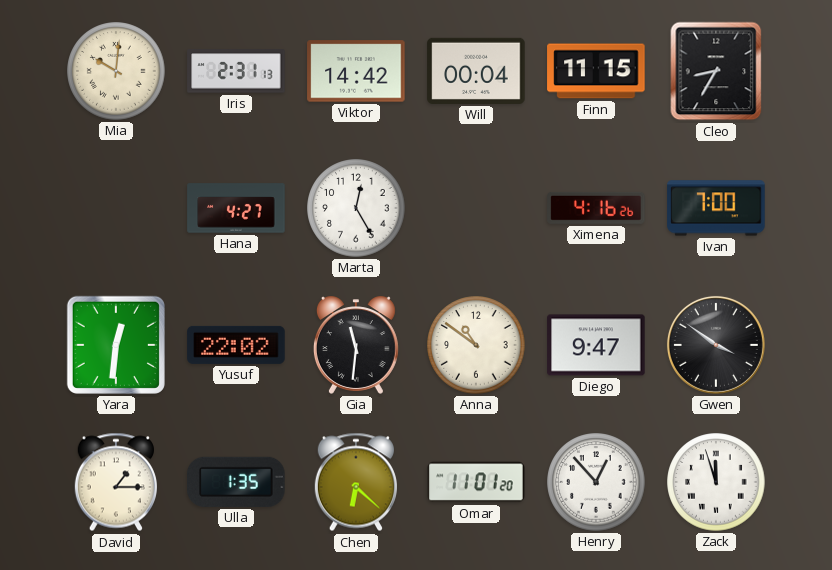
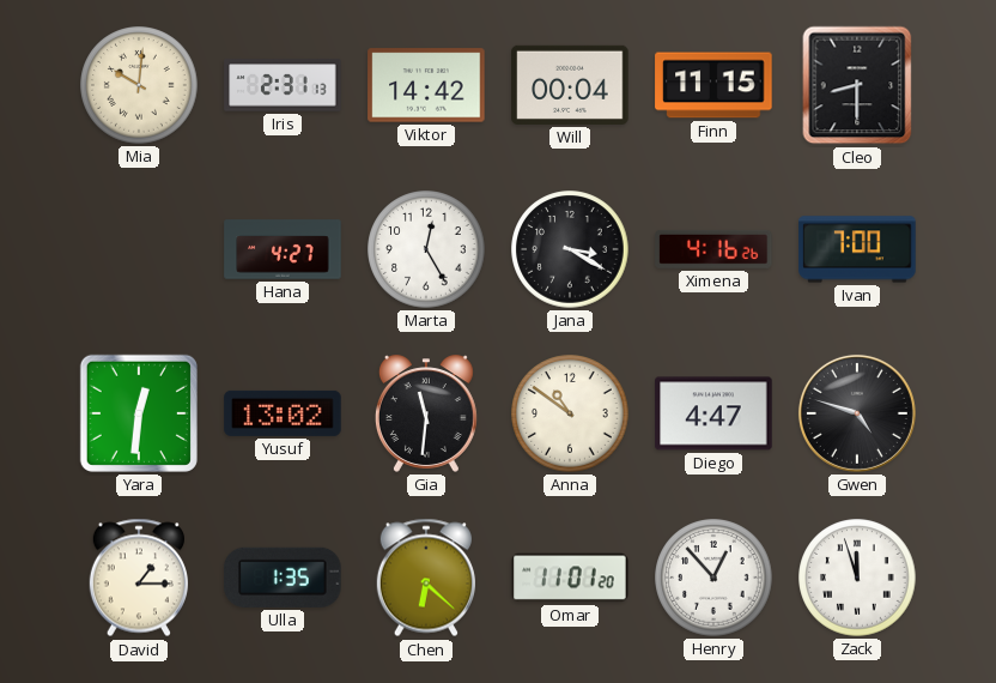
Cleo: 8:35 -> 8:30
Jana: none -> 3:20
Yusuf: 22:02 -> 13:02
Diego: 9:47 -> 4:47
Gwen: 3:51 -> 4:48
